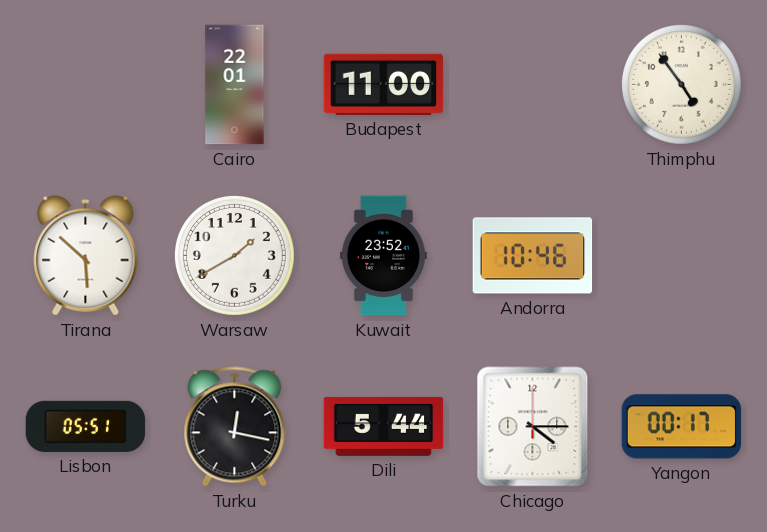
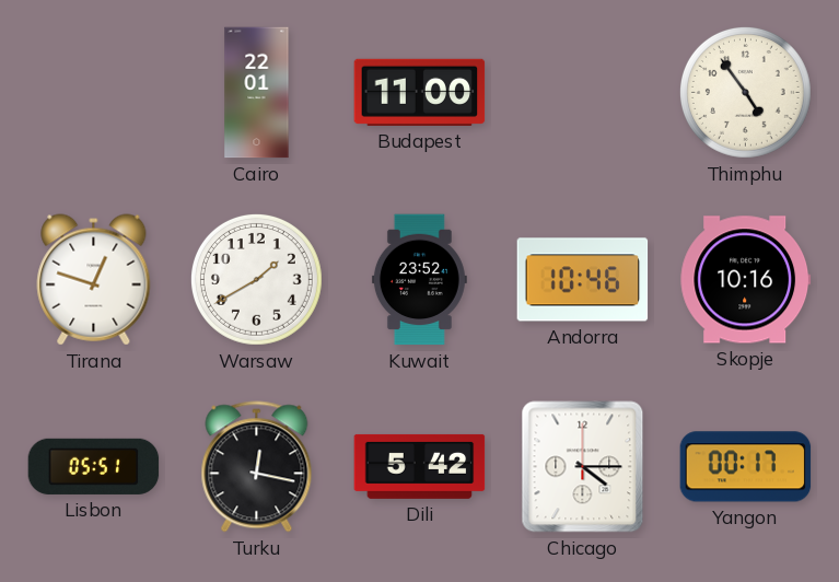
Tirana: 5:52 -> 12:48
Skopje: none -> 10:16
Dili: 5:44 -> 5:42
